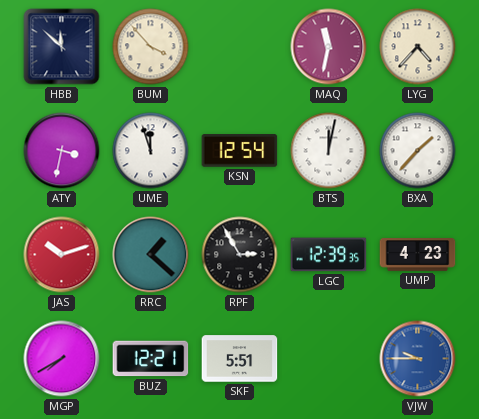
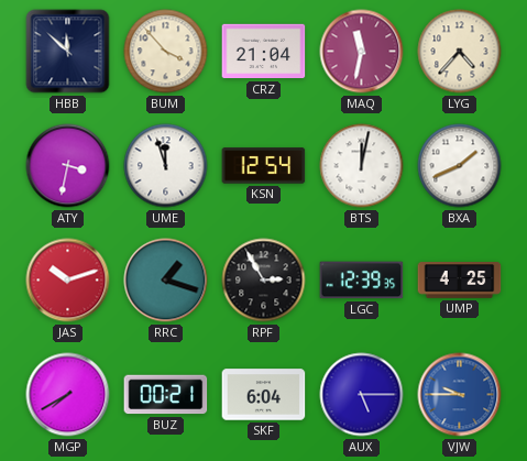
CRZ: none -> 21:04
BXA: 1:37 -> 1:41
RRC: 1:22 -> 1:18
UMP: 4:23 -> 4:25
BUZ: 12:21 -> 00:21
SKF: 5:51 -> 6:04
AUX: none -> 5:15
